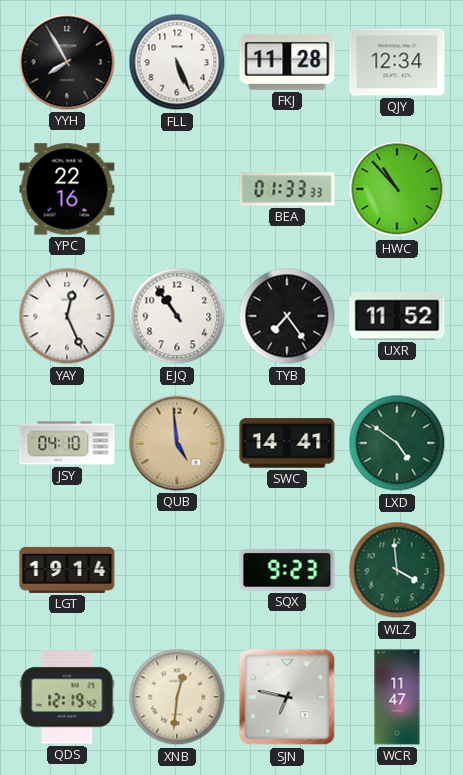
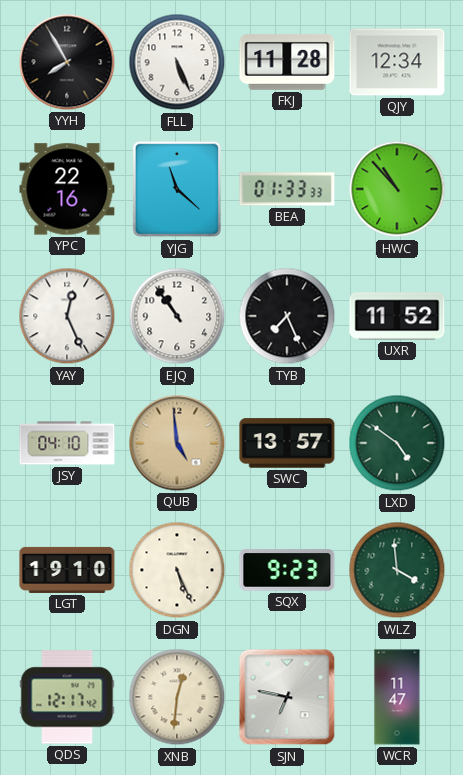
YJG: none -> 11:22
TYB: 7:24 -> 7:26
SWC: 14:41 -> 13:57
LGT: 19:14 -> 19:10
DGN: none -> 5:26
QDS: 12:19 -> 12:17
